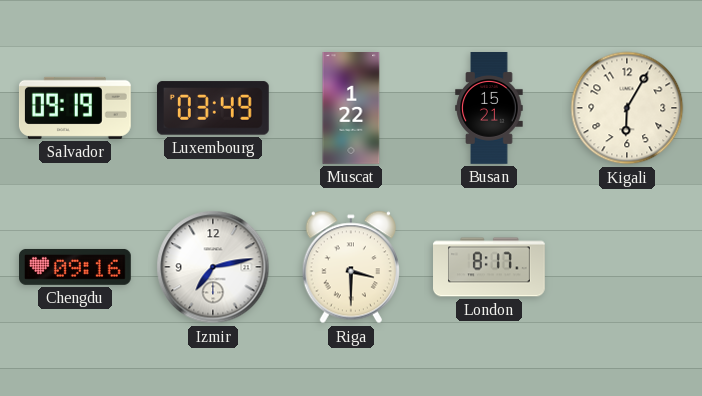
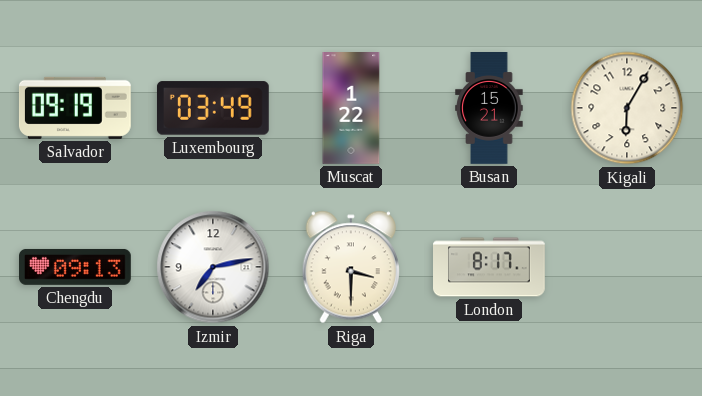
Chengdu: 09:16 -> 09:13
